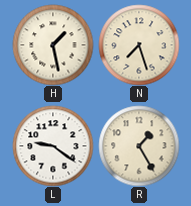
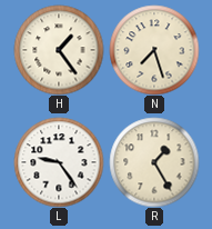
H: 1:28 -> 1:24
L: 9:21 -> 9:24
